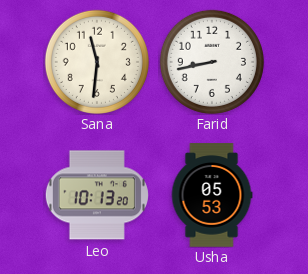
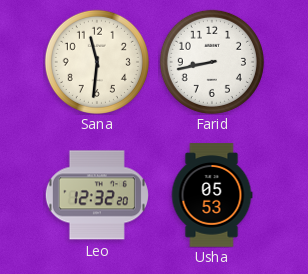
Leo: 10:13 -> 12:32
